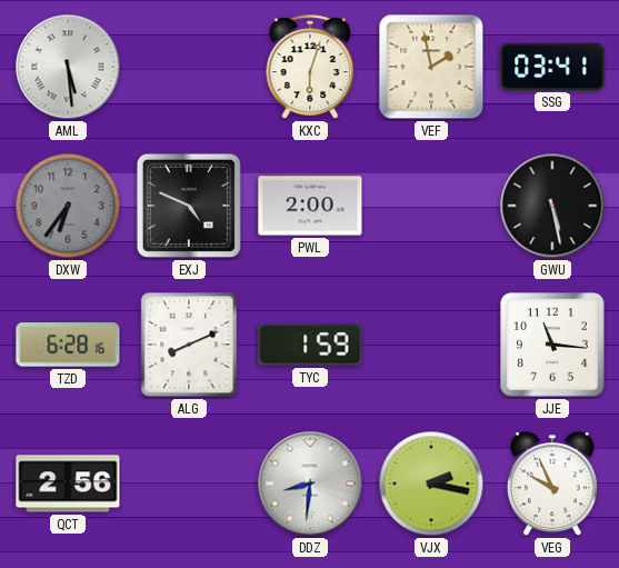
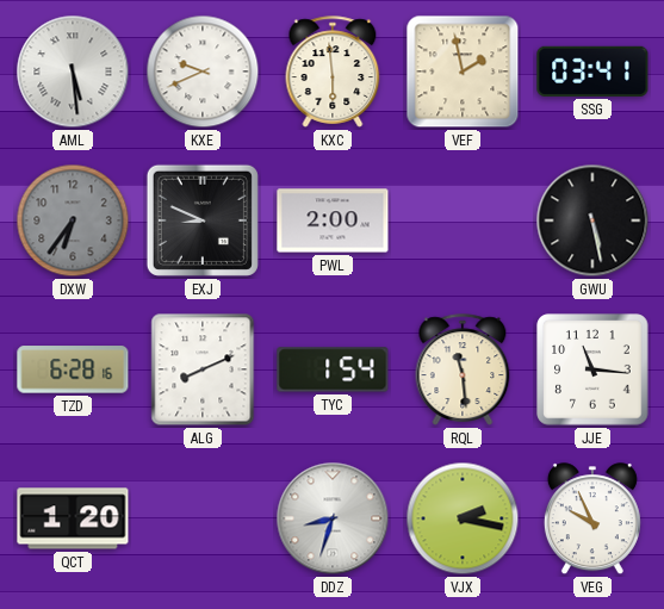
KXE: none -> 9:41
KXC: 6:03 -> 5:59
EXJ: 4:49 -> 8:49
TYC: 1:59 -> 1:54
RQL: none -> 11:29
QCT: 2:56 -> 1:20
DDZ: 8:31 -> 8:33
